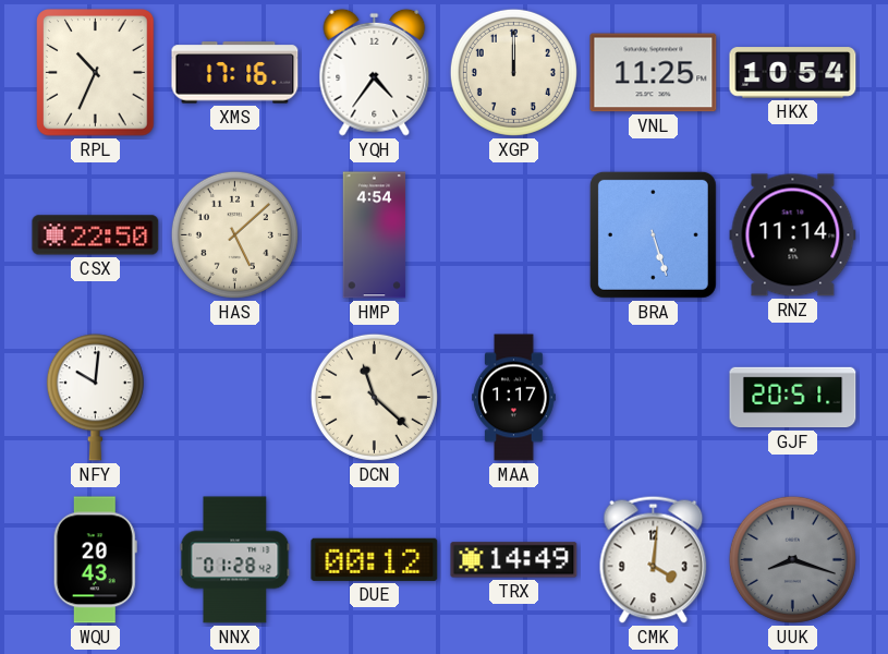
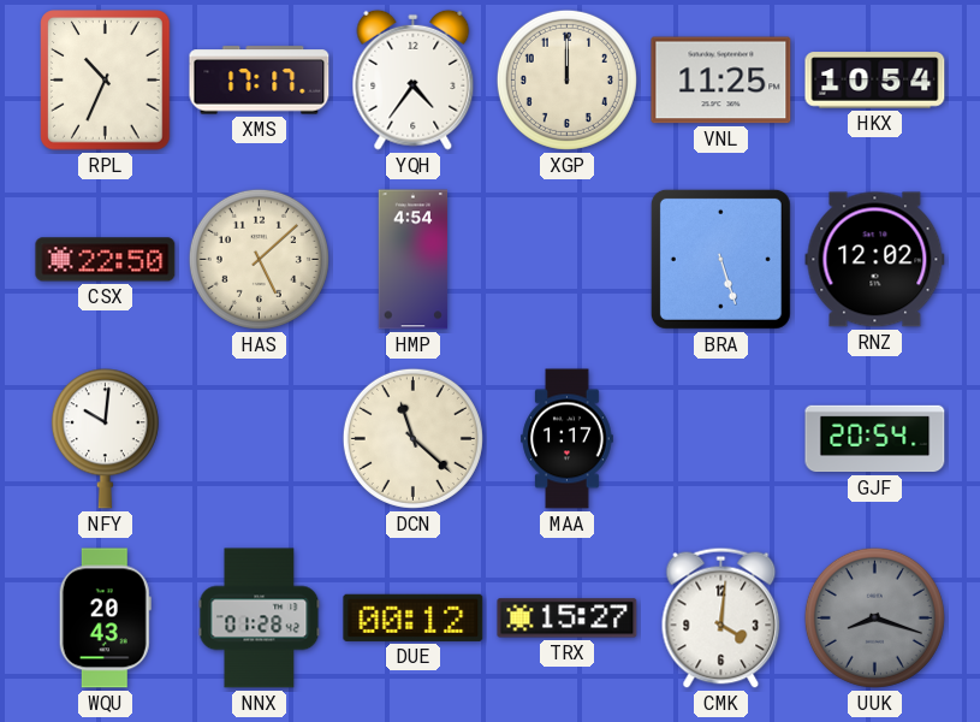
XMS: 17:16 -> 17:17
RNZ: 11:14 -> 12:02
GJF: 20:51 -> 20:54
TRX: 14:49 -> 15:27
